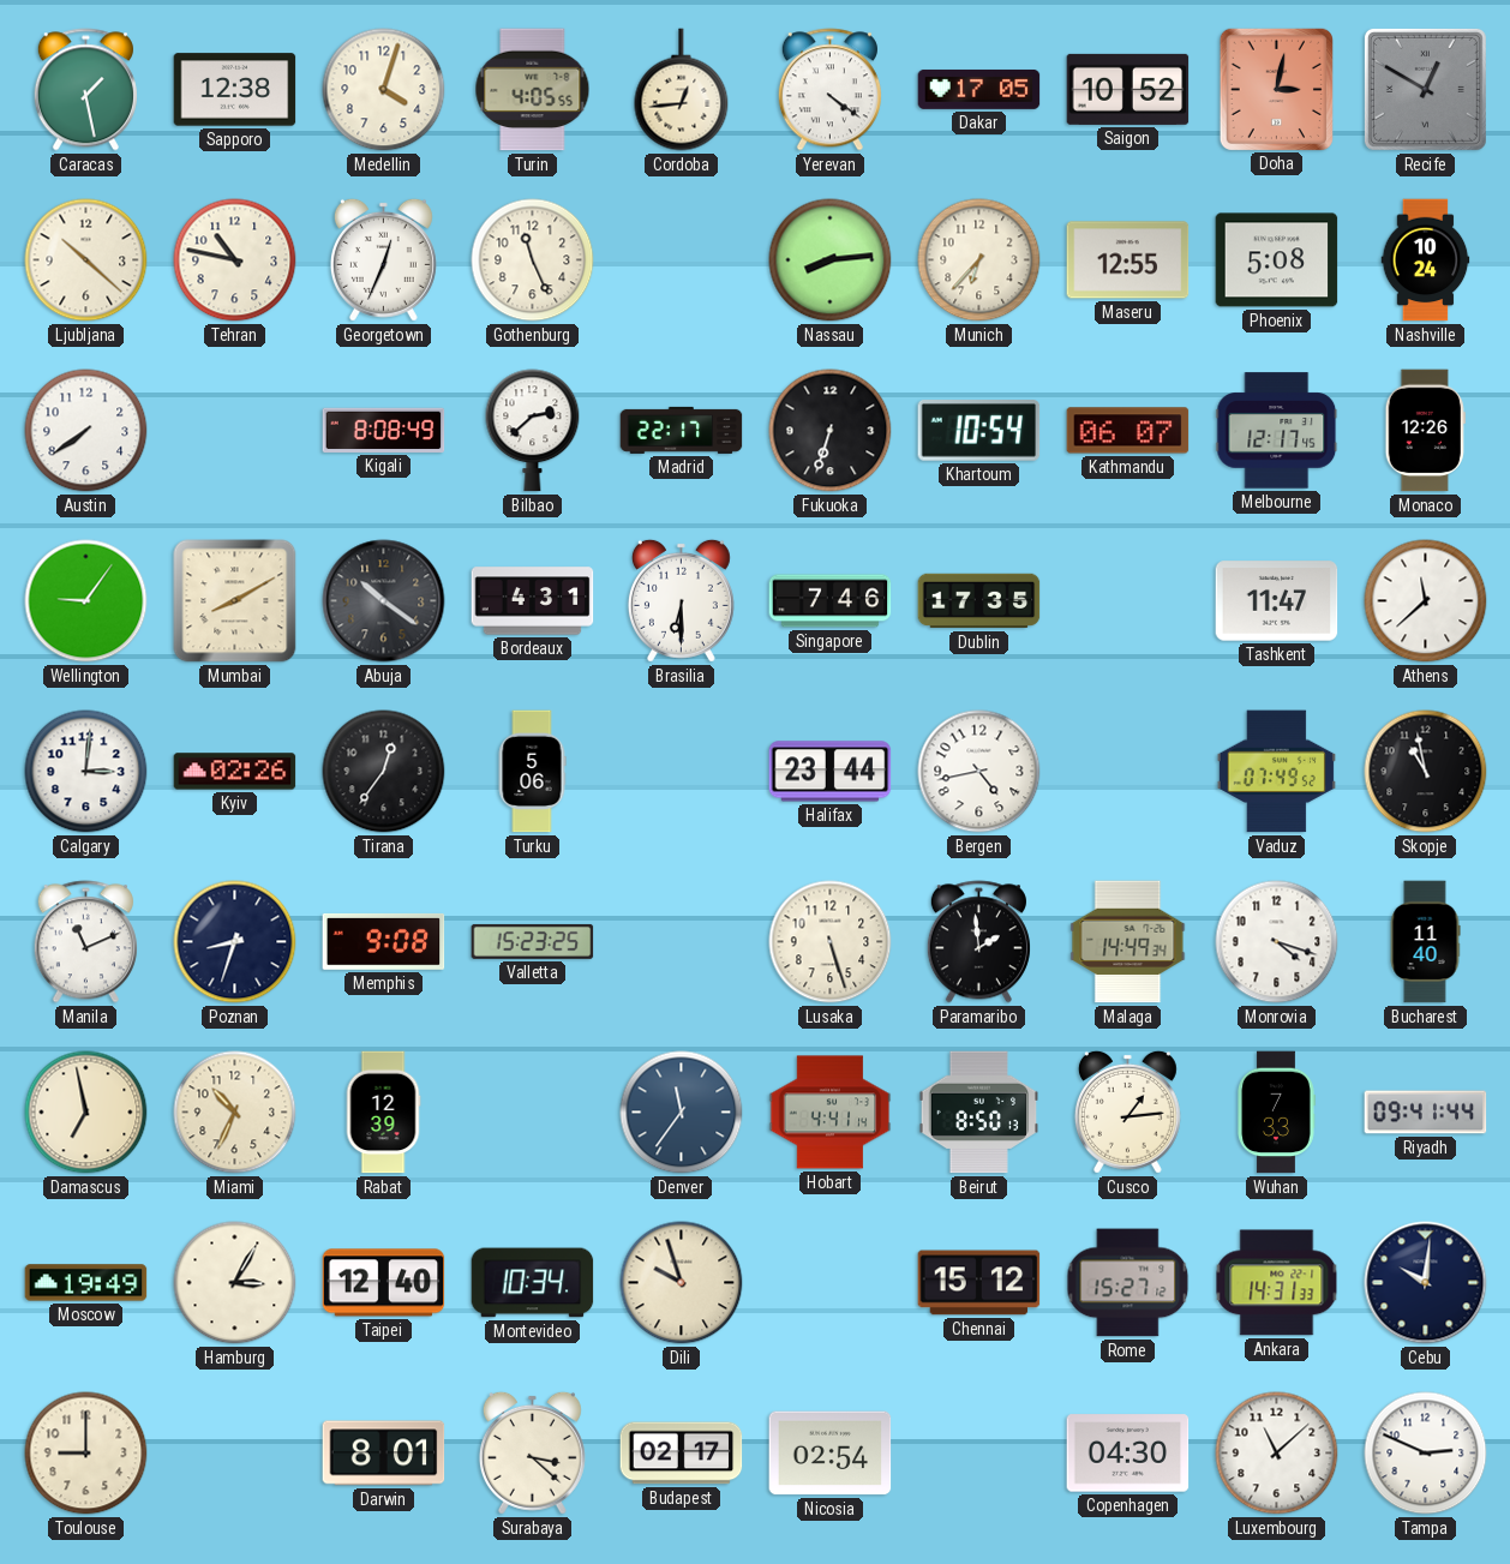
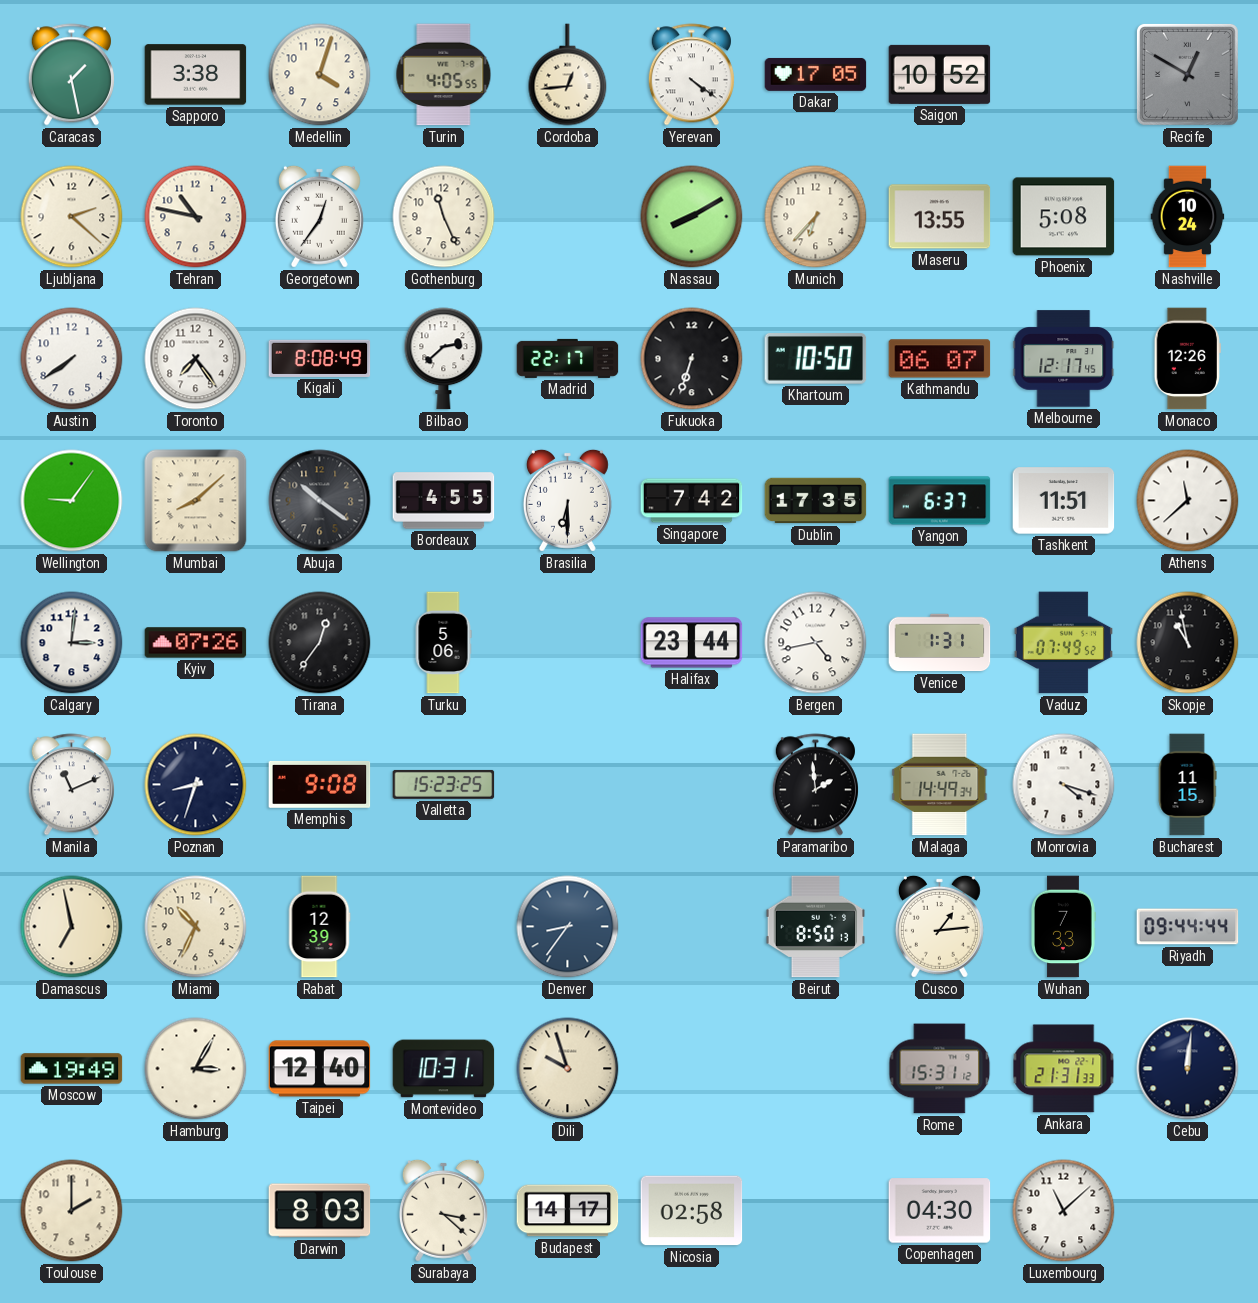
Sapporo: 12:38 -> 3:38
Doha: 3:02 -> none
Ljubljana: 10:22 -> 2:22
Georgetown: 12:34 -> 12:36
Nassau: 8:14 -> 8:10
Maseru: 12:55 -> 13:55
Toronto: none -> 7:24
Khartoum: 10:54 -> 10:50
Mumbai: 8:10 -> 8:08
Bordeaux: 4:31 -> 4:55
Singapore: 7:46 -> 7:42
Yangon: none -> 6:37
Tashkent: 11:47 -> 11:51
Kyiv: 02:26 -> 07:26
Venice: none -> 1:31
Lusaka: 5:27 -> none
Bucharest: 11:40 -> 11:15
Denver: 11:36 -> 8:36
Hobart: 4:41 -> none
Riyadh: 09:41 -> 09:44
Montevideo: 10:34 -> 10:31
Chennai: 15:12 -> none
Rome: 15:27 -> 15:31
Ankara: 14:31 -> 21:31
Cebu: 10:01 -> 12:01
Toulouse: 9:00 -> 2:00
Darwin: 8:01 -> 8:03
Budapest: 02:17 -> 14:17
Nicosia: 02:54 -> 02:58
Tampa: 2:49 -> none
